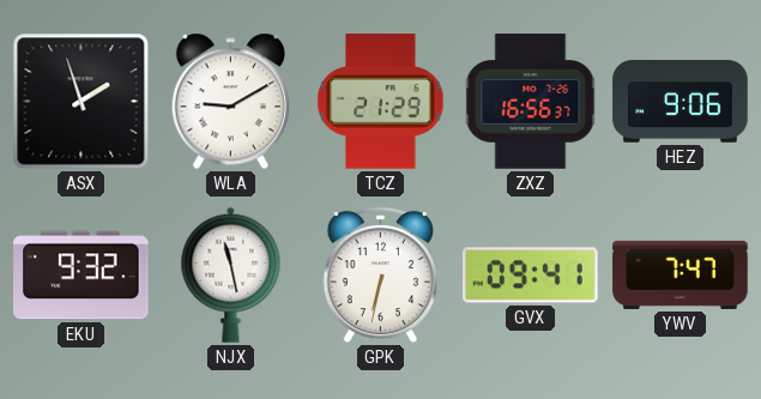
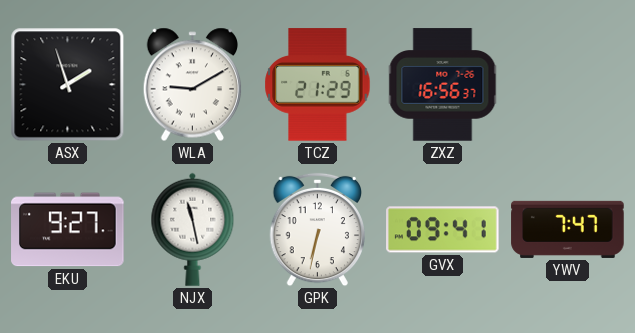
HEZ: 9:06 -> none
EKU: 9:32 -> 9:27
